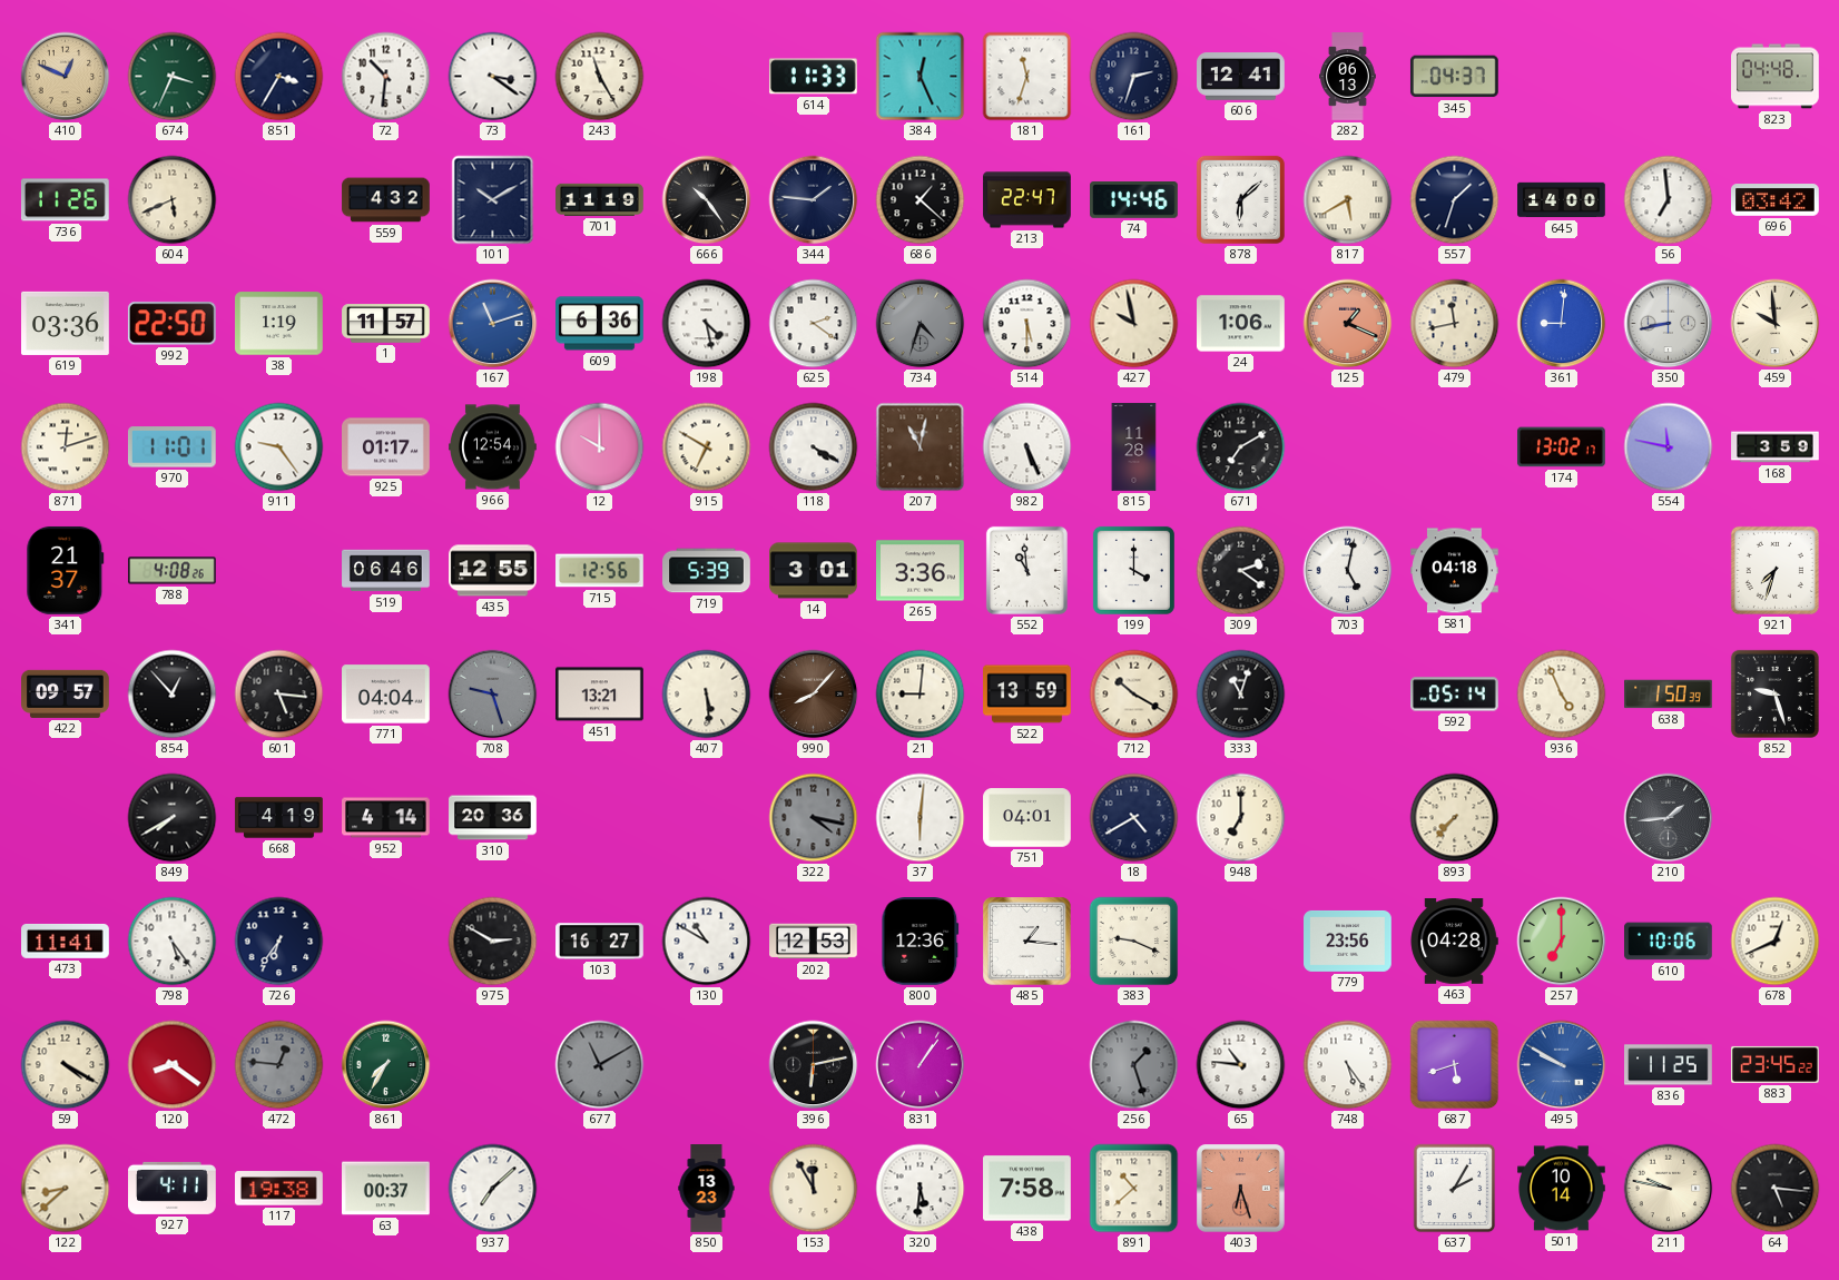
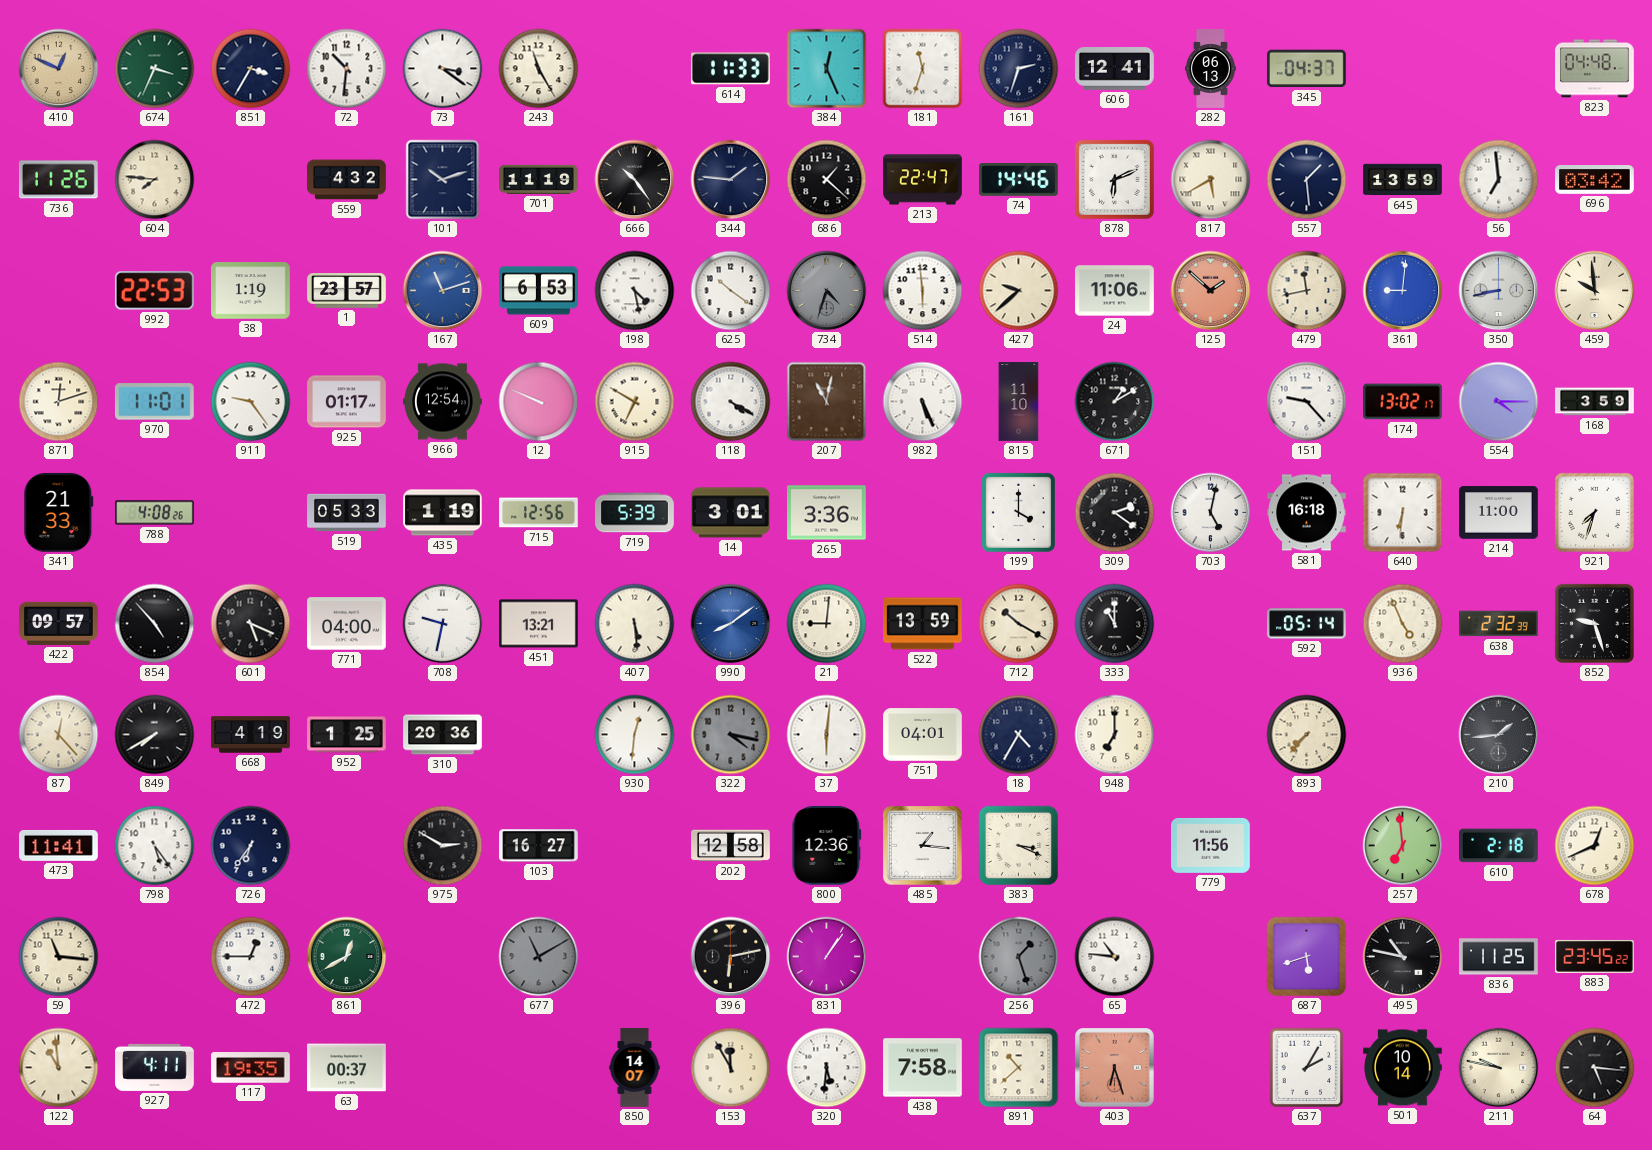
604: 5:41 -> 7:46
101: 10:10 -> 10:12
878: 6:08 -> 6:11
557: 1:33 -> 1:29
645: 14:00 -> 13:59
619: 03:36 -> none
992: 22:50 -> 22:53
1: 11:57 -> 23:57
609: 6:36 -> 6:53
625: 2:21 -> 10:21
514: 5:30 -> 5:59
427: 9:58 -> 9:38
24: 1:06 -> 11:06
125: 1:19 -> 1:52
12: 10:00 -> 9:49
815: 11:28 -> 11:10
671: 7:10 -> 1:10
151: none -> 9:23
554: 11:47 -> 4:15
341: 21:37 -> 21:33
519: 06:46 -> 05:33
435: 12:55 -> 1:19
552: 10:59 -> none
581: 04:18 -> 16:18
640: none -> 6:31
214: none -> 11:00
854: 12:53 -> 4:53
601: 5:16 -> 5:19
771: 04:04 -> 04:00
708: 9:27 -> 9:32
708 dial: grey -> white
990: 8:07 -> 8:09
990 dial: brown -> blue
333: 11:03 -> 11:00
638: 1:50 -> 2:32
87: none -> 12:23
952: 4:14 -> 1:25
930: none -> 12:31
18: 4:40 -> 4:35
130: 10:50 -> none
202: 12:53 -> 12:58
383: 9:19 -> 3:19
779: 23:56 -> 11:56
463: 04:28 -> none
257: 7:00 -> 6:59
610: 10:06 -> 2:18
59: 4:20 -> 11:16
120: 8:21 -> none
472: 12:46 -> 12:45
472 dial: grey -> white
861: 7:35 -> 12:40
748: 5:24 -> none
495: 9:50 -> 10:47
495 dial: blue -> black
122: 8:38 -> 10:59
117: 19:38 -> 19:35
937: 7:08 -> none
850: 13:23 -> 14:07
